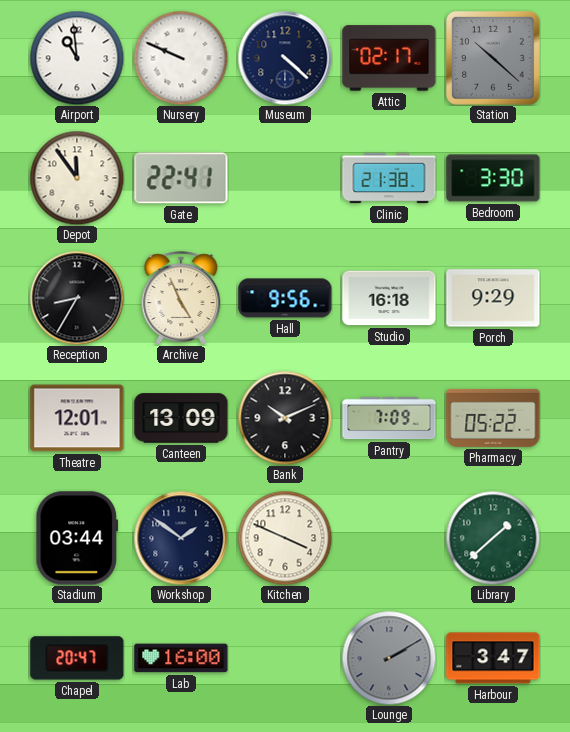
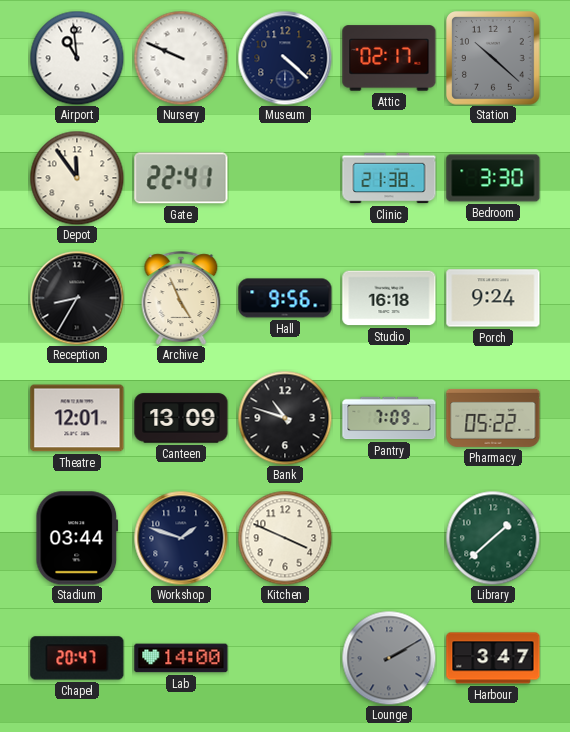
Porch: 9:29 -> 9:24
Bank: 10:11 -> 10:48
Workshop: 1:51 -> 1:48
Lab: 16:00 -> 14:00
